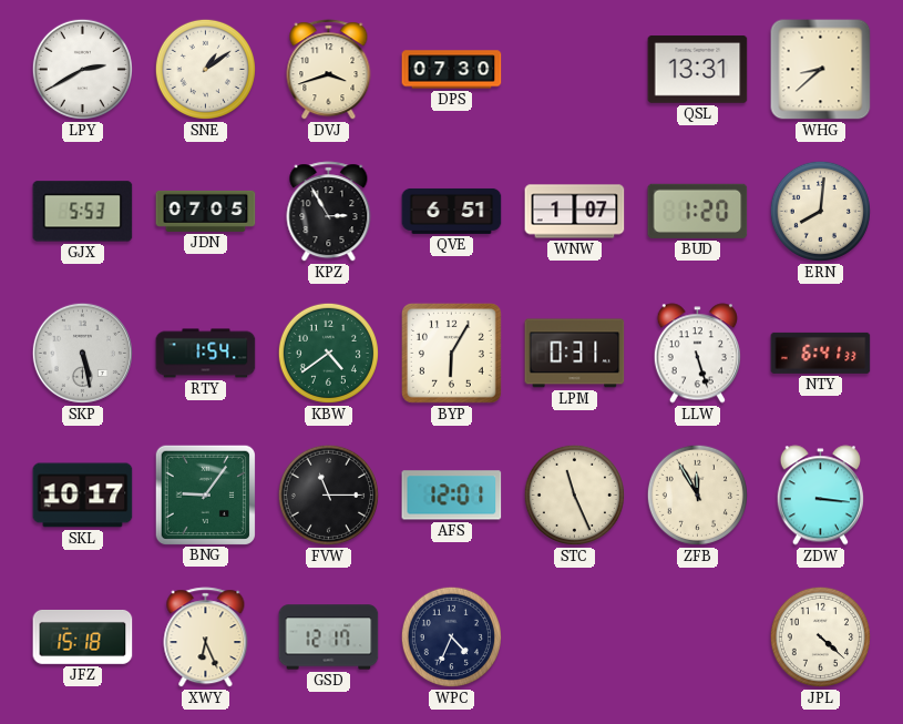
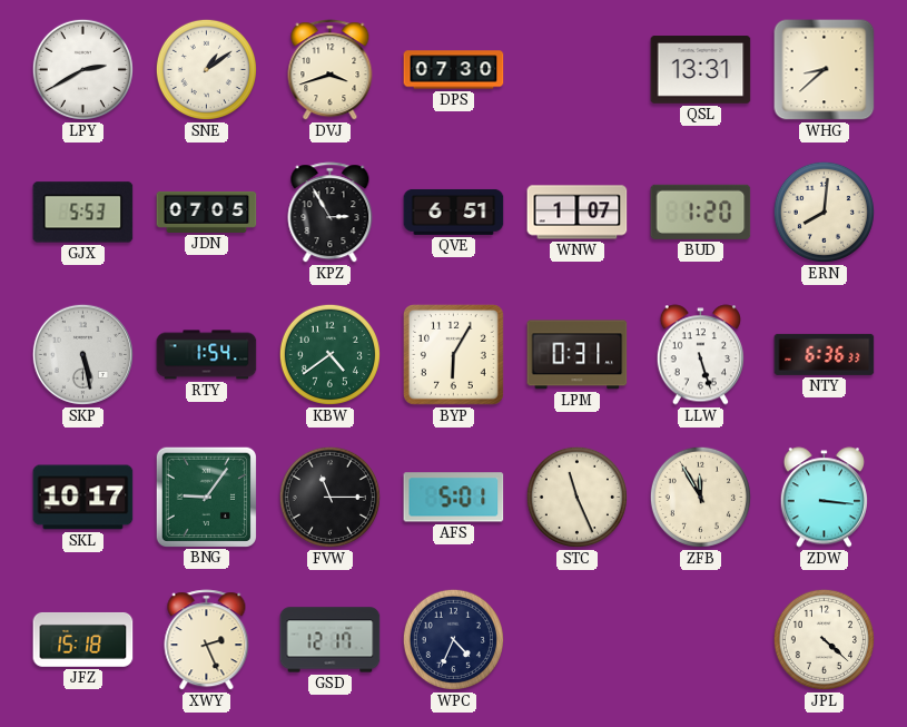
NTY: 6:41 -> 6:36
AFS: 12:01 -> 5:01
XWY: 6:26 -> 2:26
